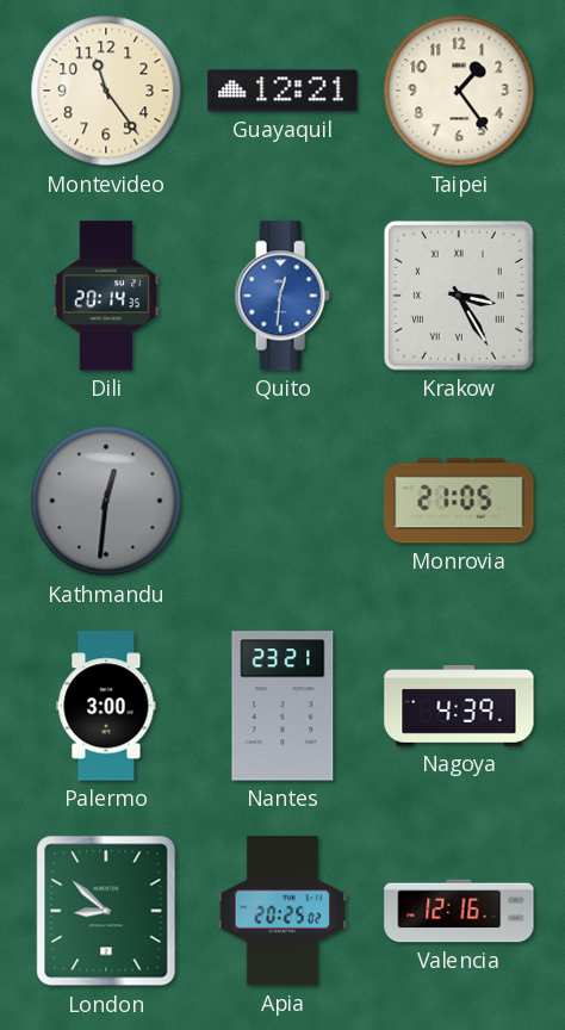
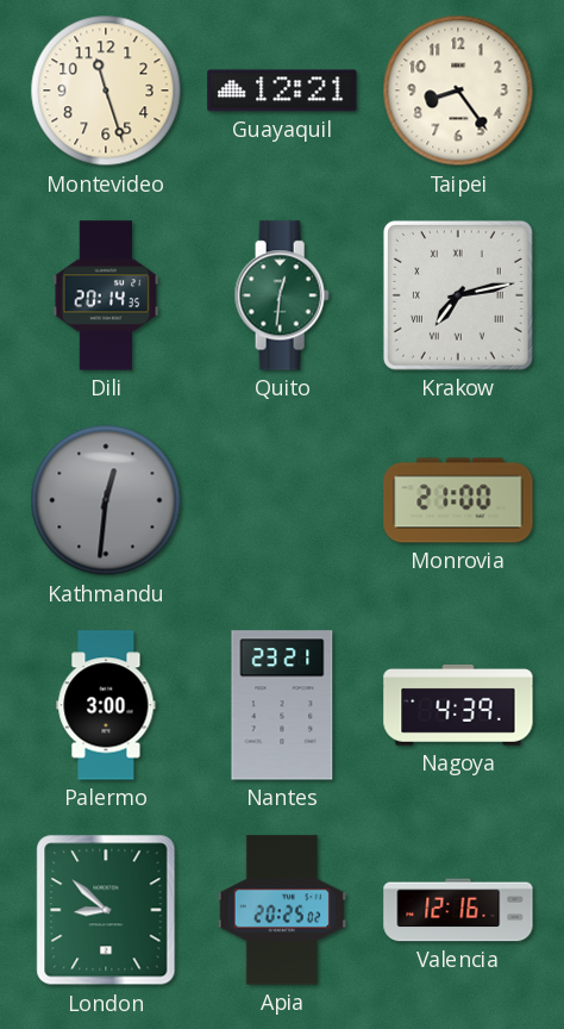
Montevideo: 11:24 -> 11:27
Taipei: 1:24 -> 8:24
Quito dial: blue -> green
Krakow: 3:25 -> 7:13
Monrovia: 21:05 -> 21:00
